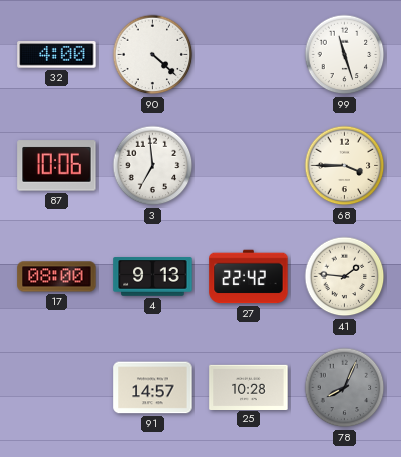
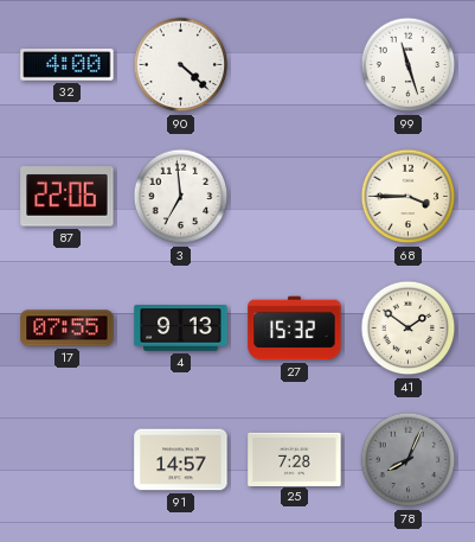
87: 10:06 -> 22:06
17: 08:00 -> 07:55
27: 22:42 -> 15:32
41: 1:46 -> 1:51
25: 10:28 -> 7:28
